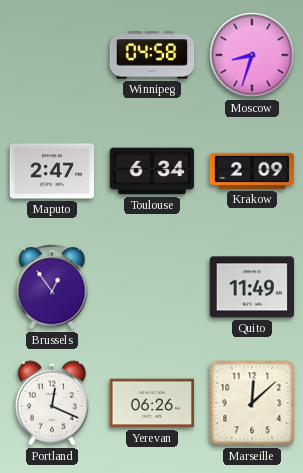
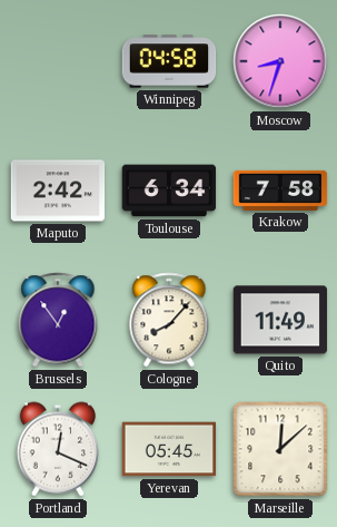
Maputo: 2:47 -> 2:42
Krakow: 2:09 -> 7:58
Cologne: none -> 8:07
Yerevan: 06:26 -> 05:45
